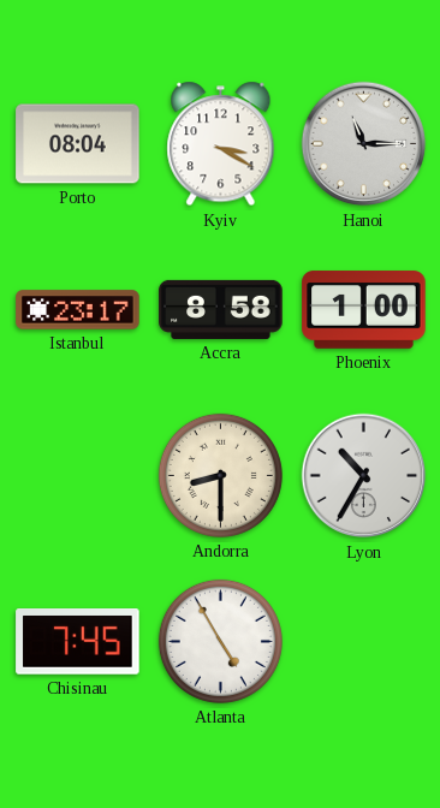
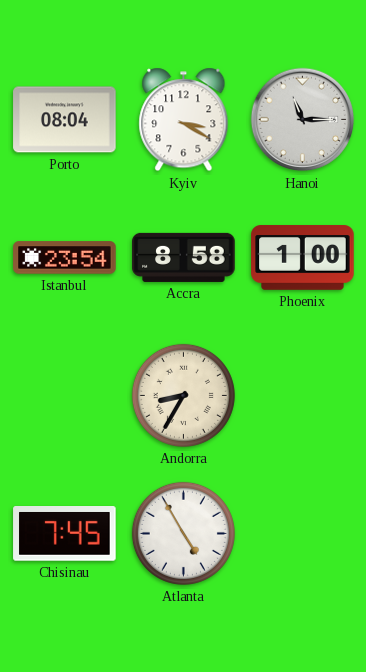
Istanbul: 23:17 -> 23:54
Andorra: 8:30 -> 8:35
Lyon: 10:35 -> none
